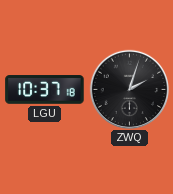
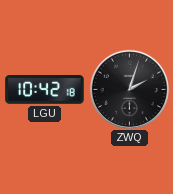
LGU: 10:37 -> 10:42
